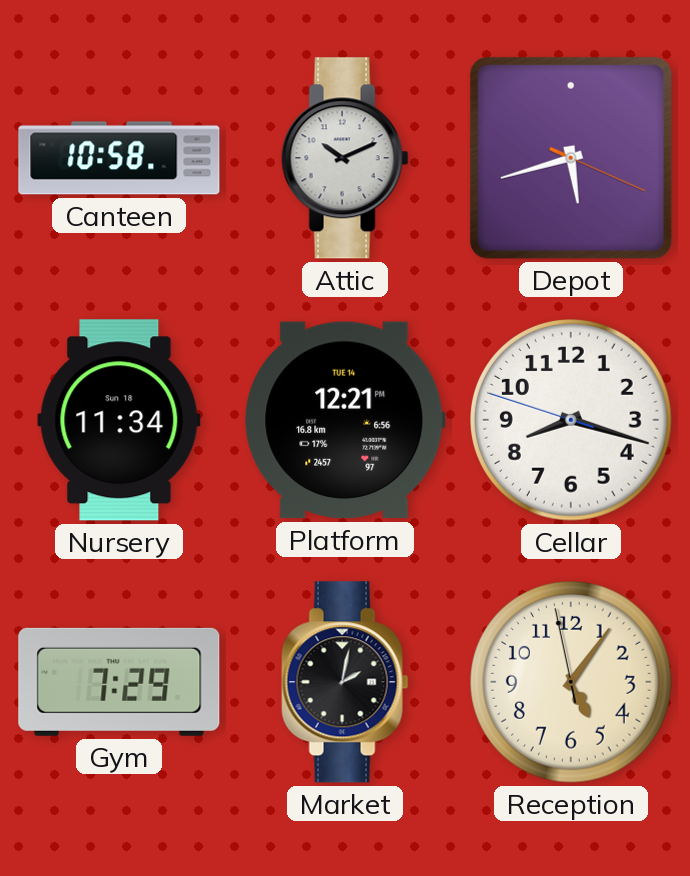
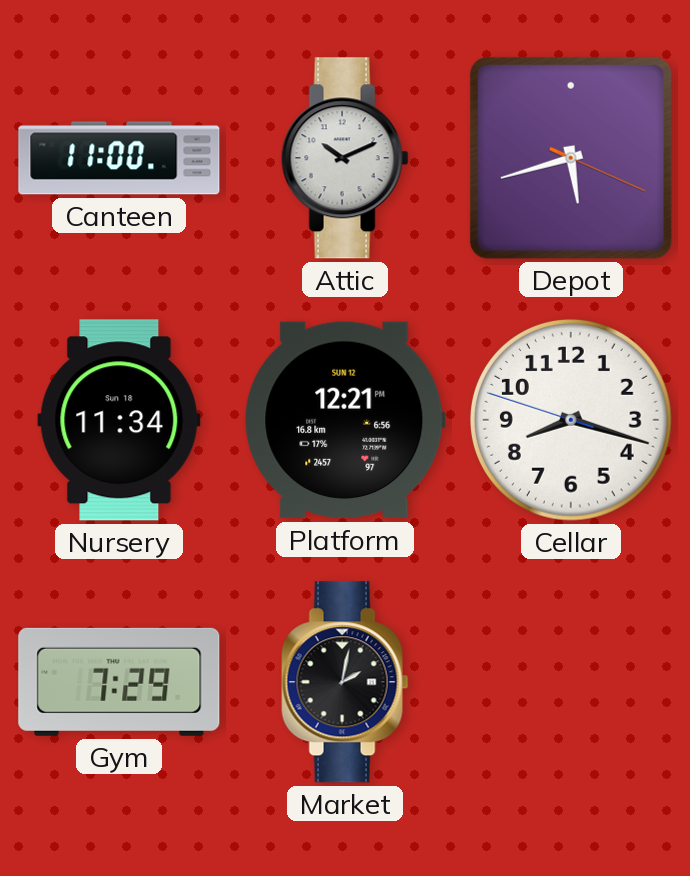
Canteen: 10:58 -> 11:00
Platform date: TUE 14 -> SUN 12
Reception: 5:05 -> none
